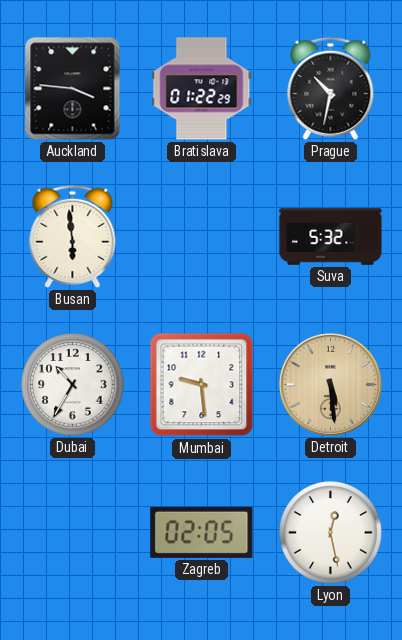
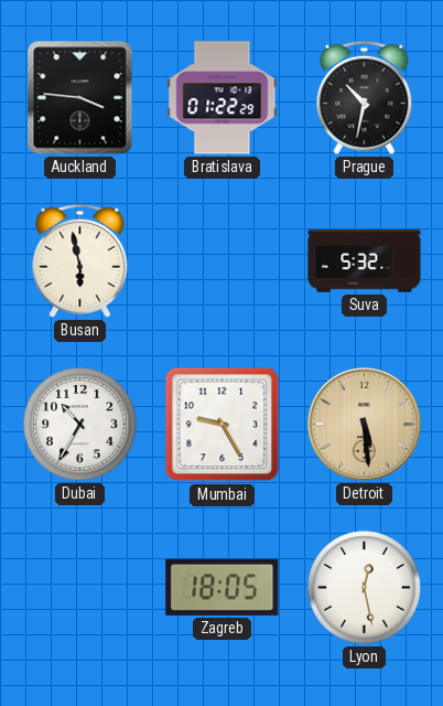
Busan: 5:59 -> 5:58
Mumbai: 9:29 -> 9:25
Zagreb: 02:05 -> 18:05
